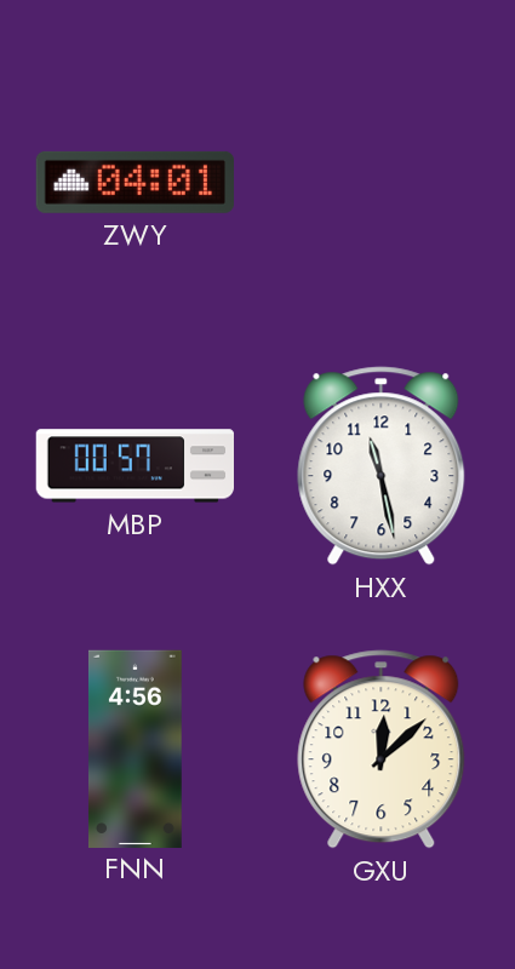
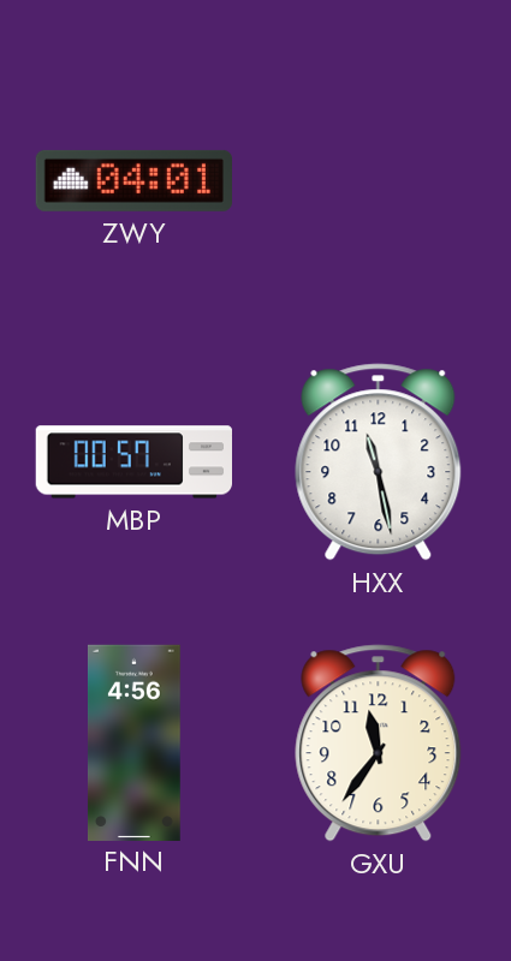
GXU: 12:08 -> 11:36
